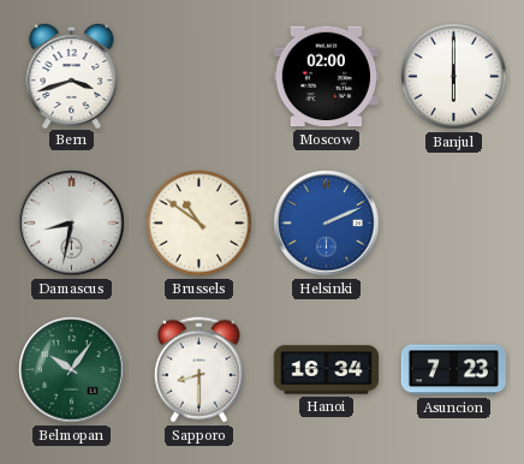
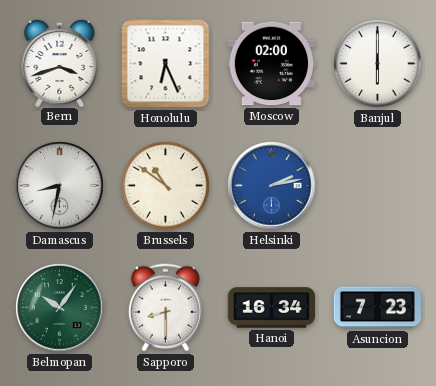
Honolulu: none -> 6:26
Helsinki: 2:11 -> 2:13
